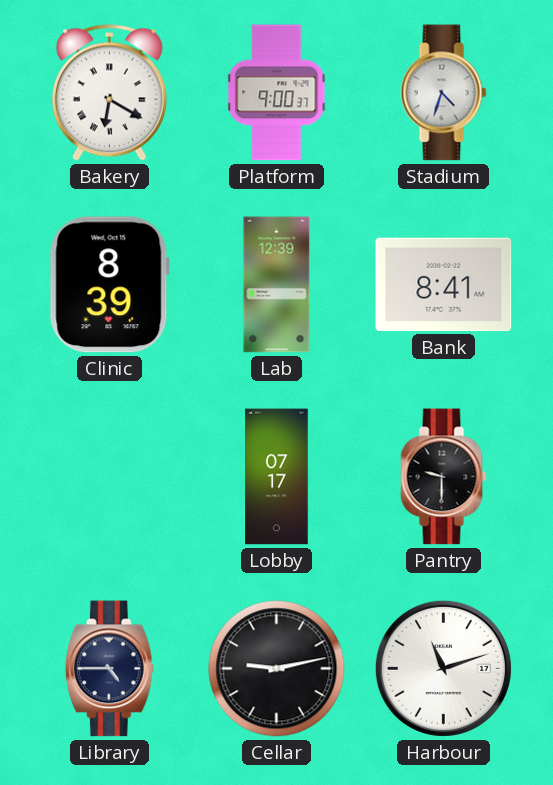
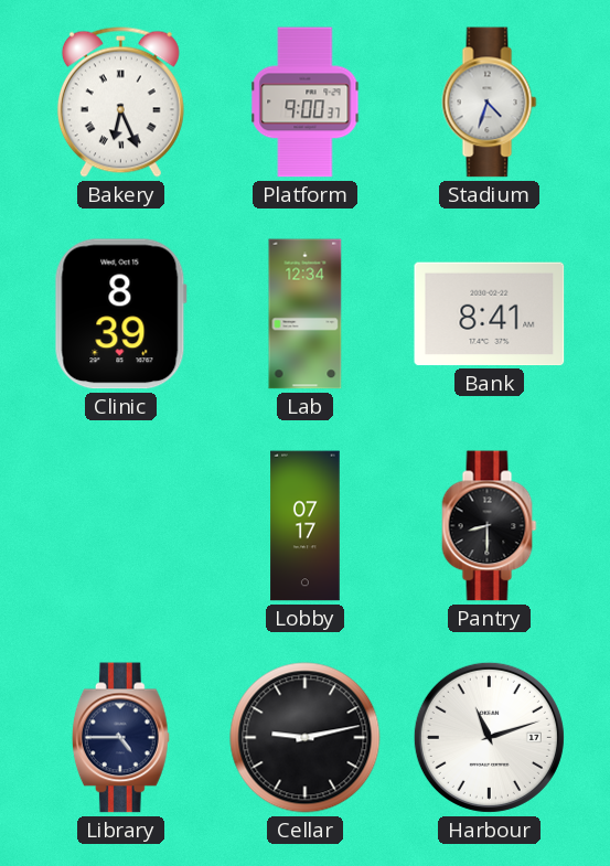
Bakery: 6:20 -> 6:26
Lab: 12:39 -> 12:34
Pantry: 9:30 -> 8:30
